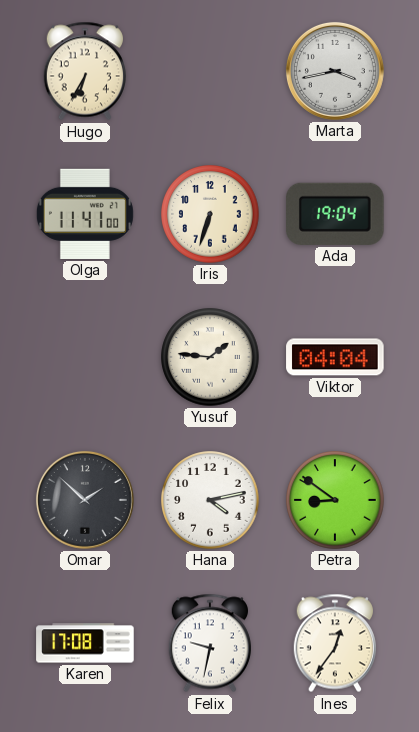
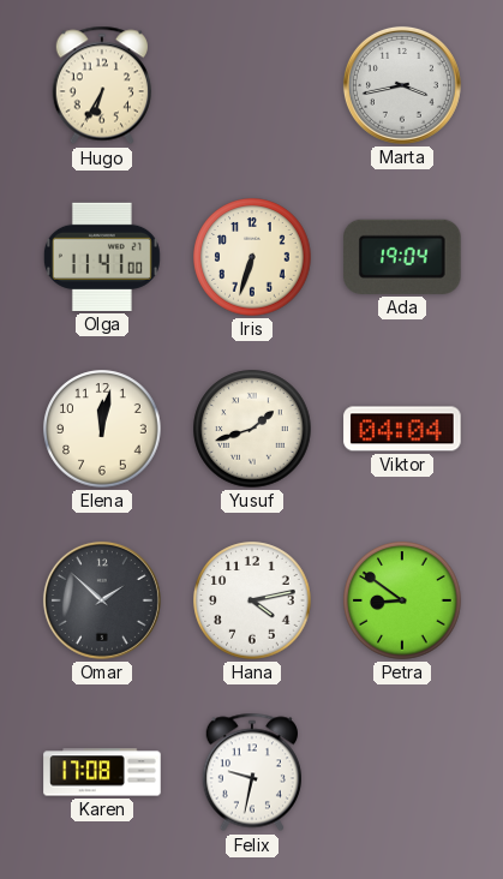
Elena: none -> 12:02
Yusuf: 1:46 -> 1:42
Ines: 12:36 -> none
